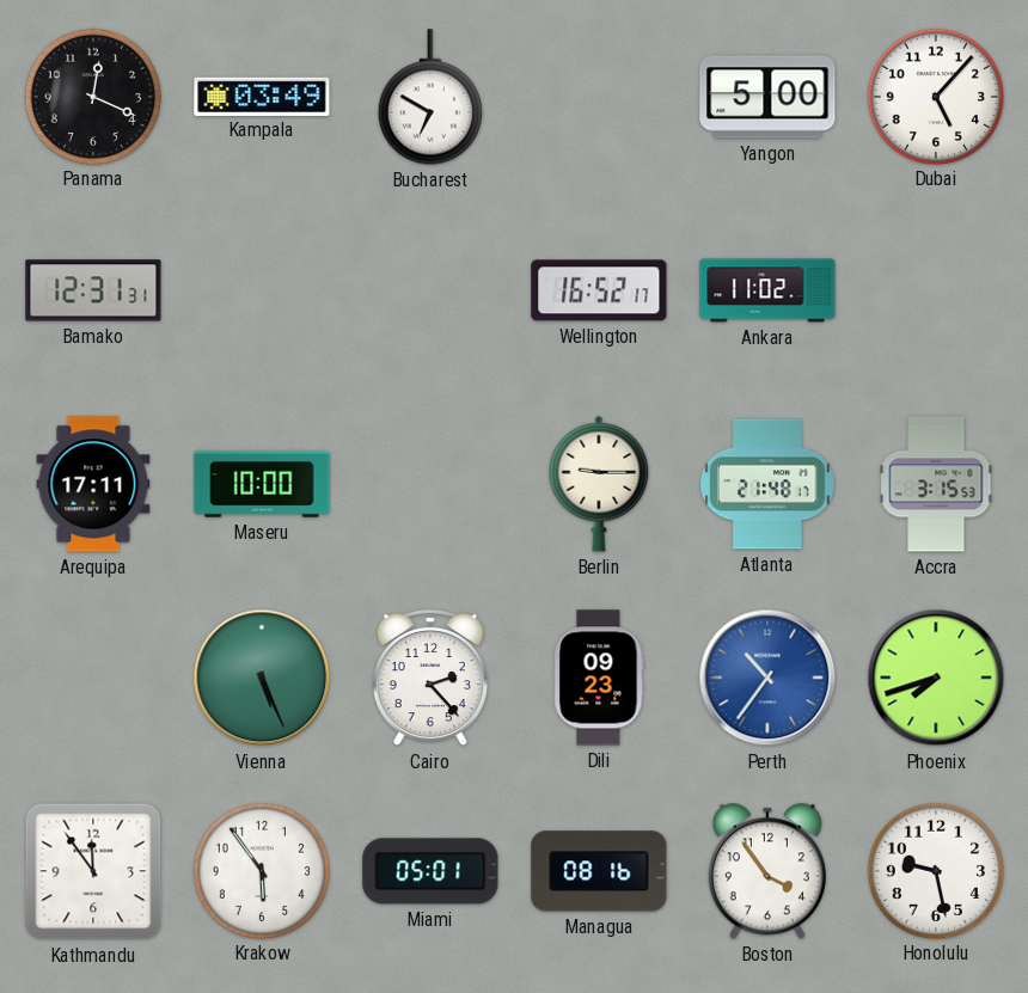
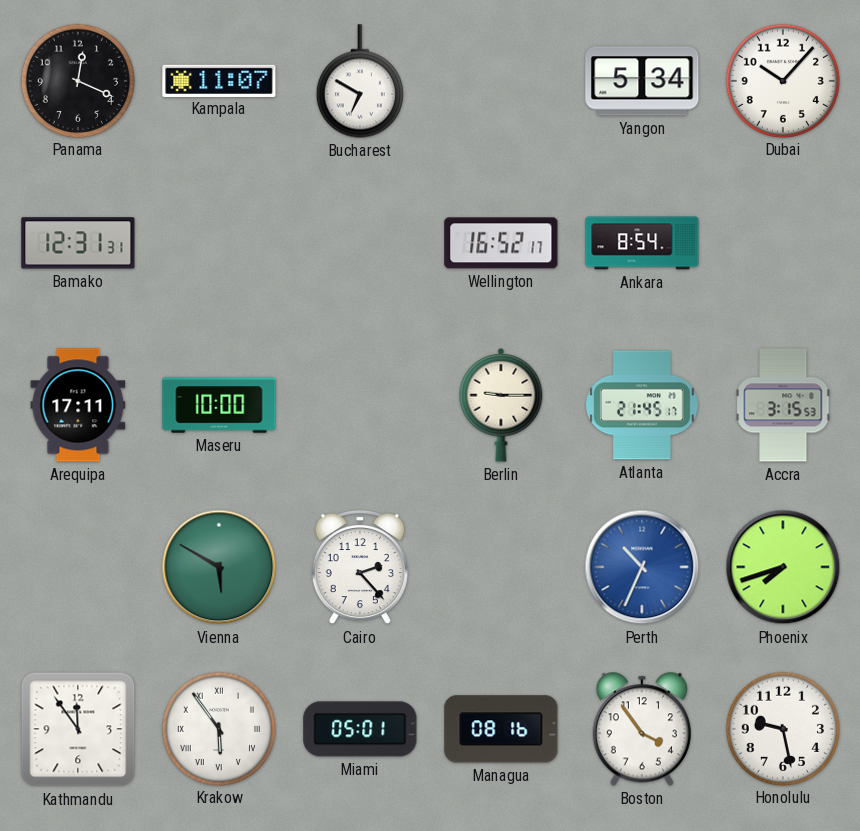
Kampala: 03:49 -> 11:07
Yangon: 5:00 -> 5:34
Dubai: 5:07 -> 10:07
Ankara: 11:02 -> 8:54
Atlanta: 21:48 -> 21:45
Vienna: 5:26 -> 5:50
Dili: 09:23 -> none
Perth: 10:36 -> 10:34
Krakow numerals: Arabic -> Roman
